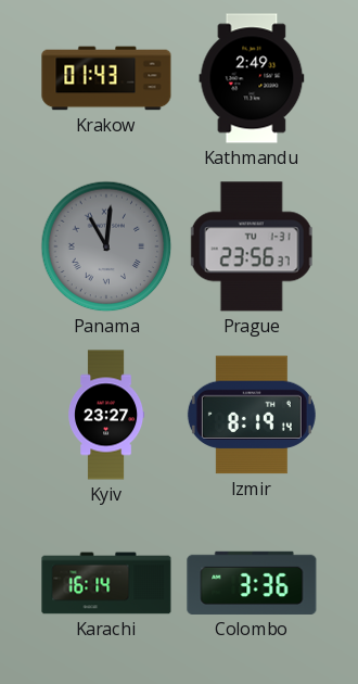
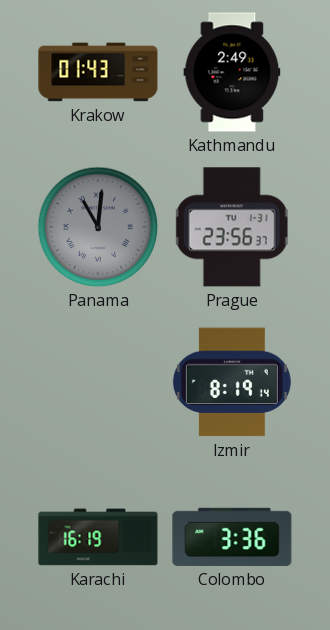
Kyiv: 23:27 -> none
Karachi: 16:14 -> 16:19
